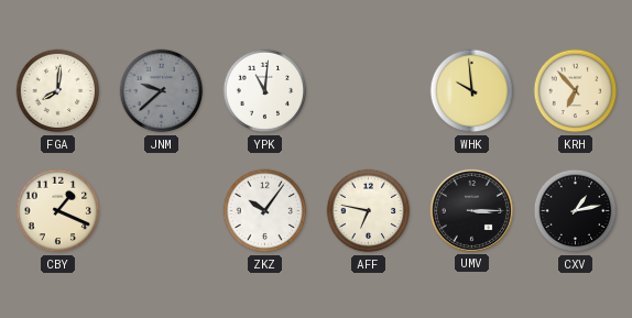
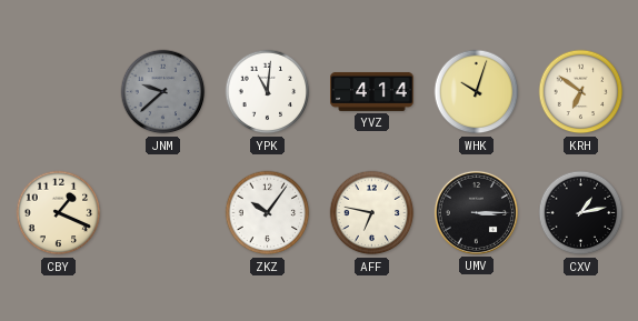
FGA: 8:01 -> none
YVZ: none -> 4:14
WHK: 9:59 -> 10:03
KRH: 6:53 -> 6:51
